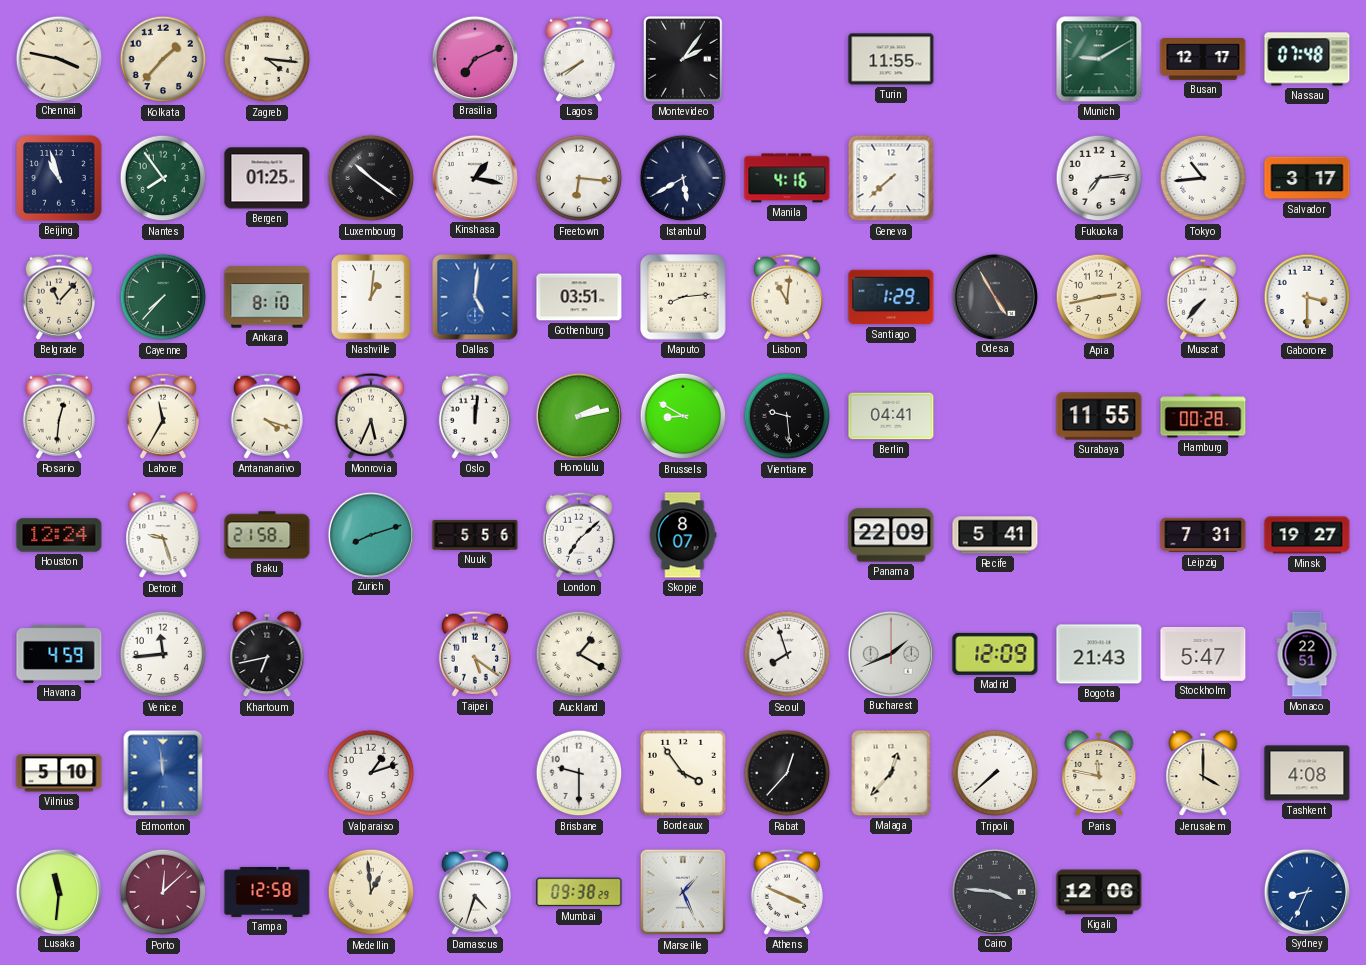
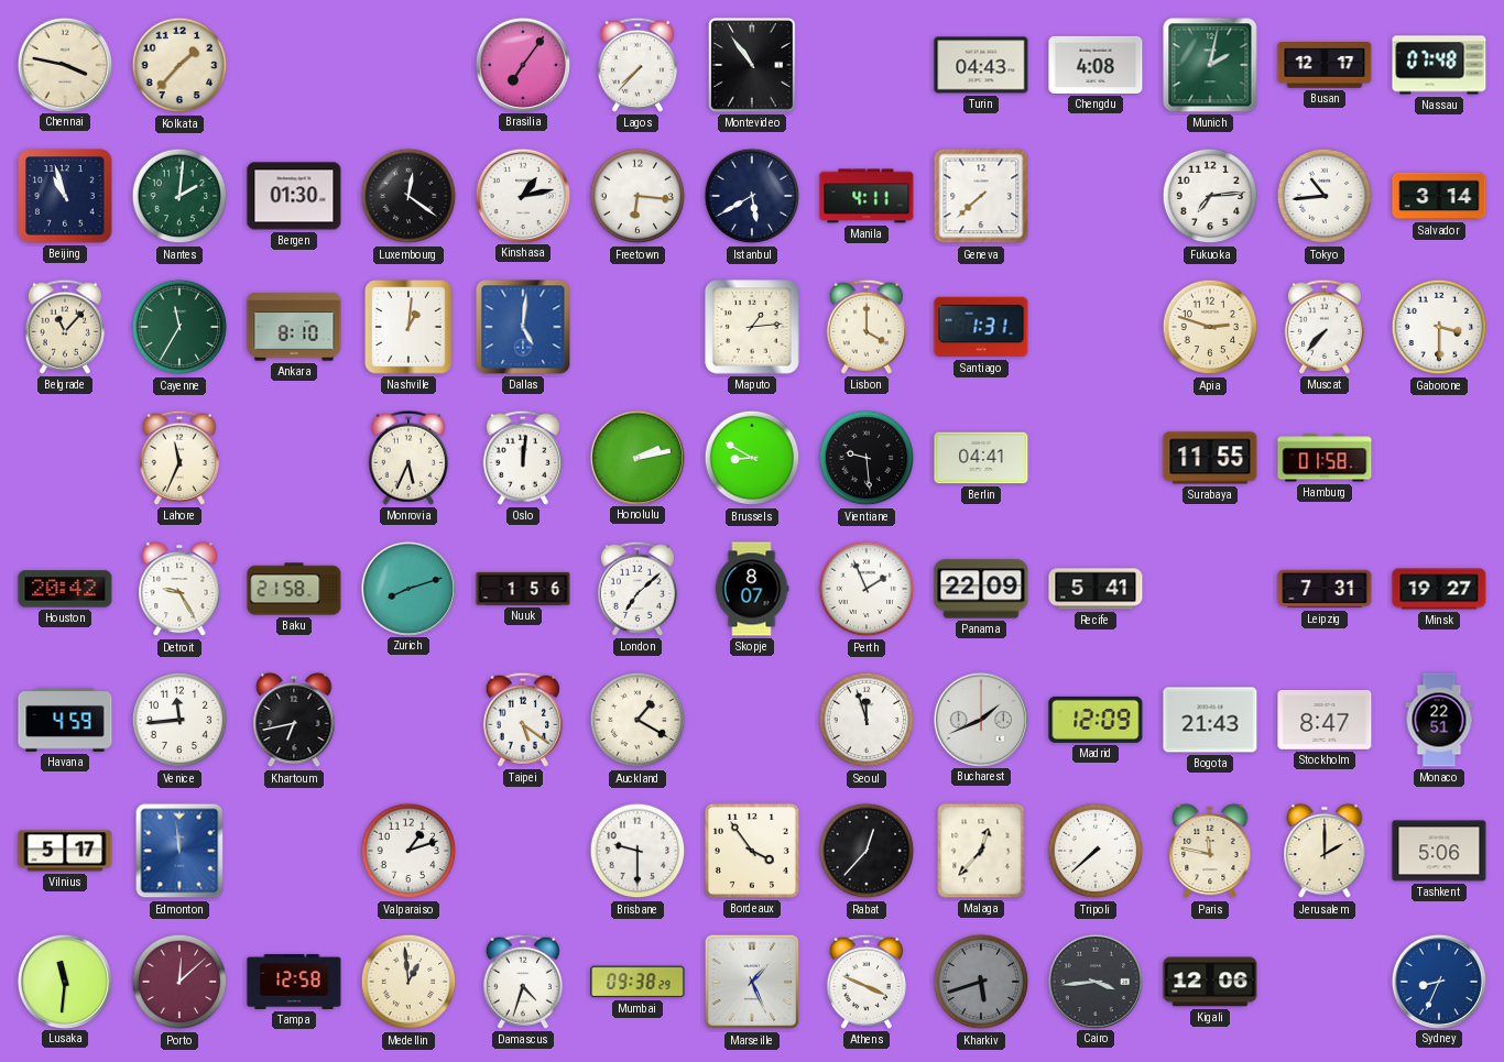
Zagreb: 4:16 -> none
Brasilia: 7:11 -> 7:06
Lagos: 7:40 -> 7:37
Montevideo: 2:06 -> 10:54
Turin: 11:55 -> 04:43
Chengdu: none -> 4:08
Munich: 9:10 -> 2:02
Nantes: 7:54 -> 2:01
Bergen: 01:25 -> 01:30
Luxembourg: 10:21 -> 12:21
Kinshasa: 1:17 -> 1:13
Manila: 4:16 -> 4:11
Salvador: 3:17 -> 3:14
Cayenne: 7:37 -> 11:35
Gothenburg: 03:51 -> none
Maputo: 8:14 -> 1:14
Lisbon: 11:01 -> 4:00
Santiago: 1:29 -> 1:31
Odesa: 4:55 -> none
Apia: 2:43 -> 2:48
Rosario: 12:31 -> none
Lahore: 11:35 -> 11:34
Antananarivo: 4:18 -> none
Hamburg: 00:28 -> 01:58
Houston: 12:24 -> 20:42
Detroit: 9:27 -> 9:25
Nuuk: 5:56 -> 1:56
Perth: none -> 1:56
Seoul: 7:57 -> 11:57
Stockholm: 5:47 -> 8:47
Vilnius: 5:10 -> 5:17
Jerusalem: 4:00 -> 2:00
Tashkent: 4:08 -> 5:06
Kharkiv: none -> 5:42
Cairo: 3:46 -> 3:44
